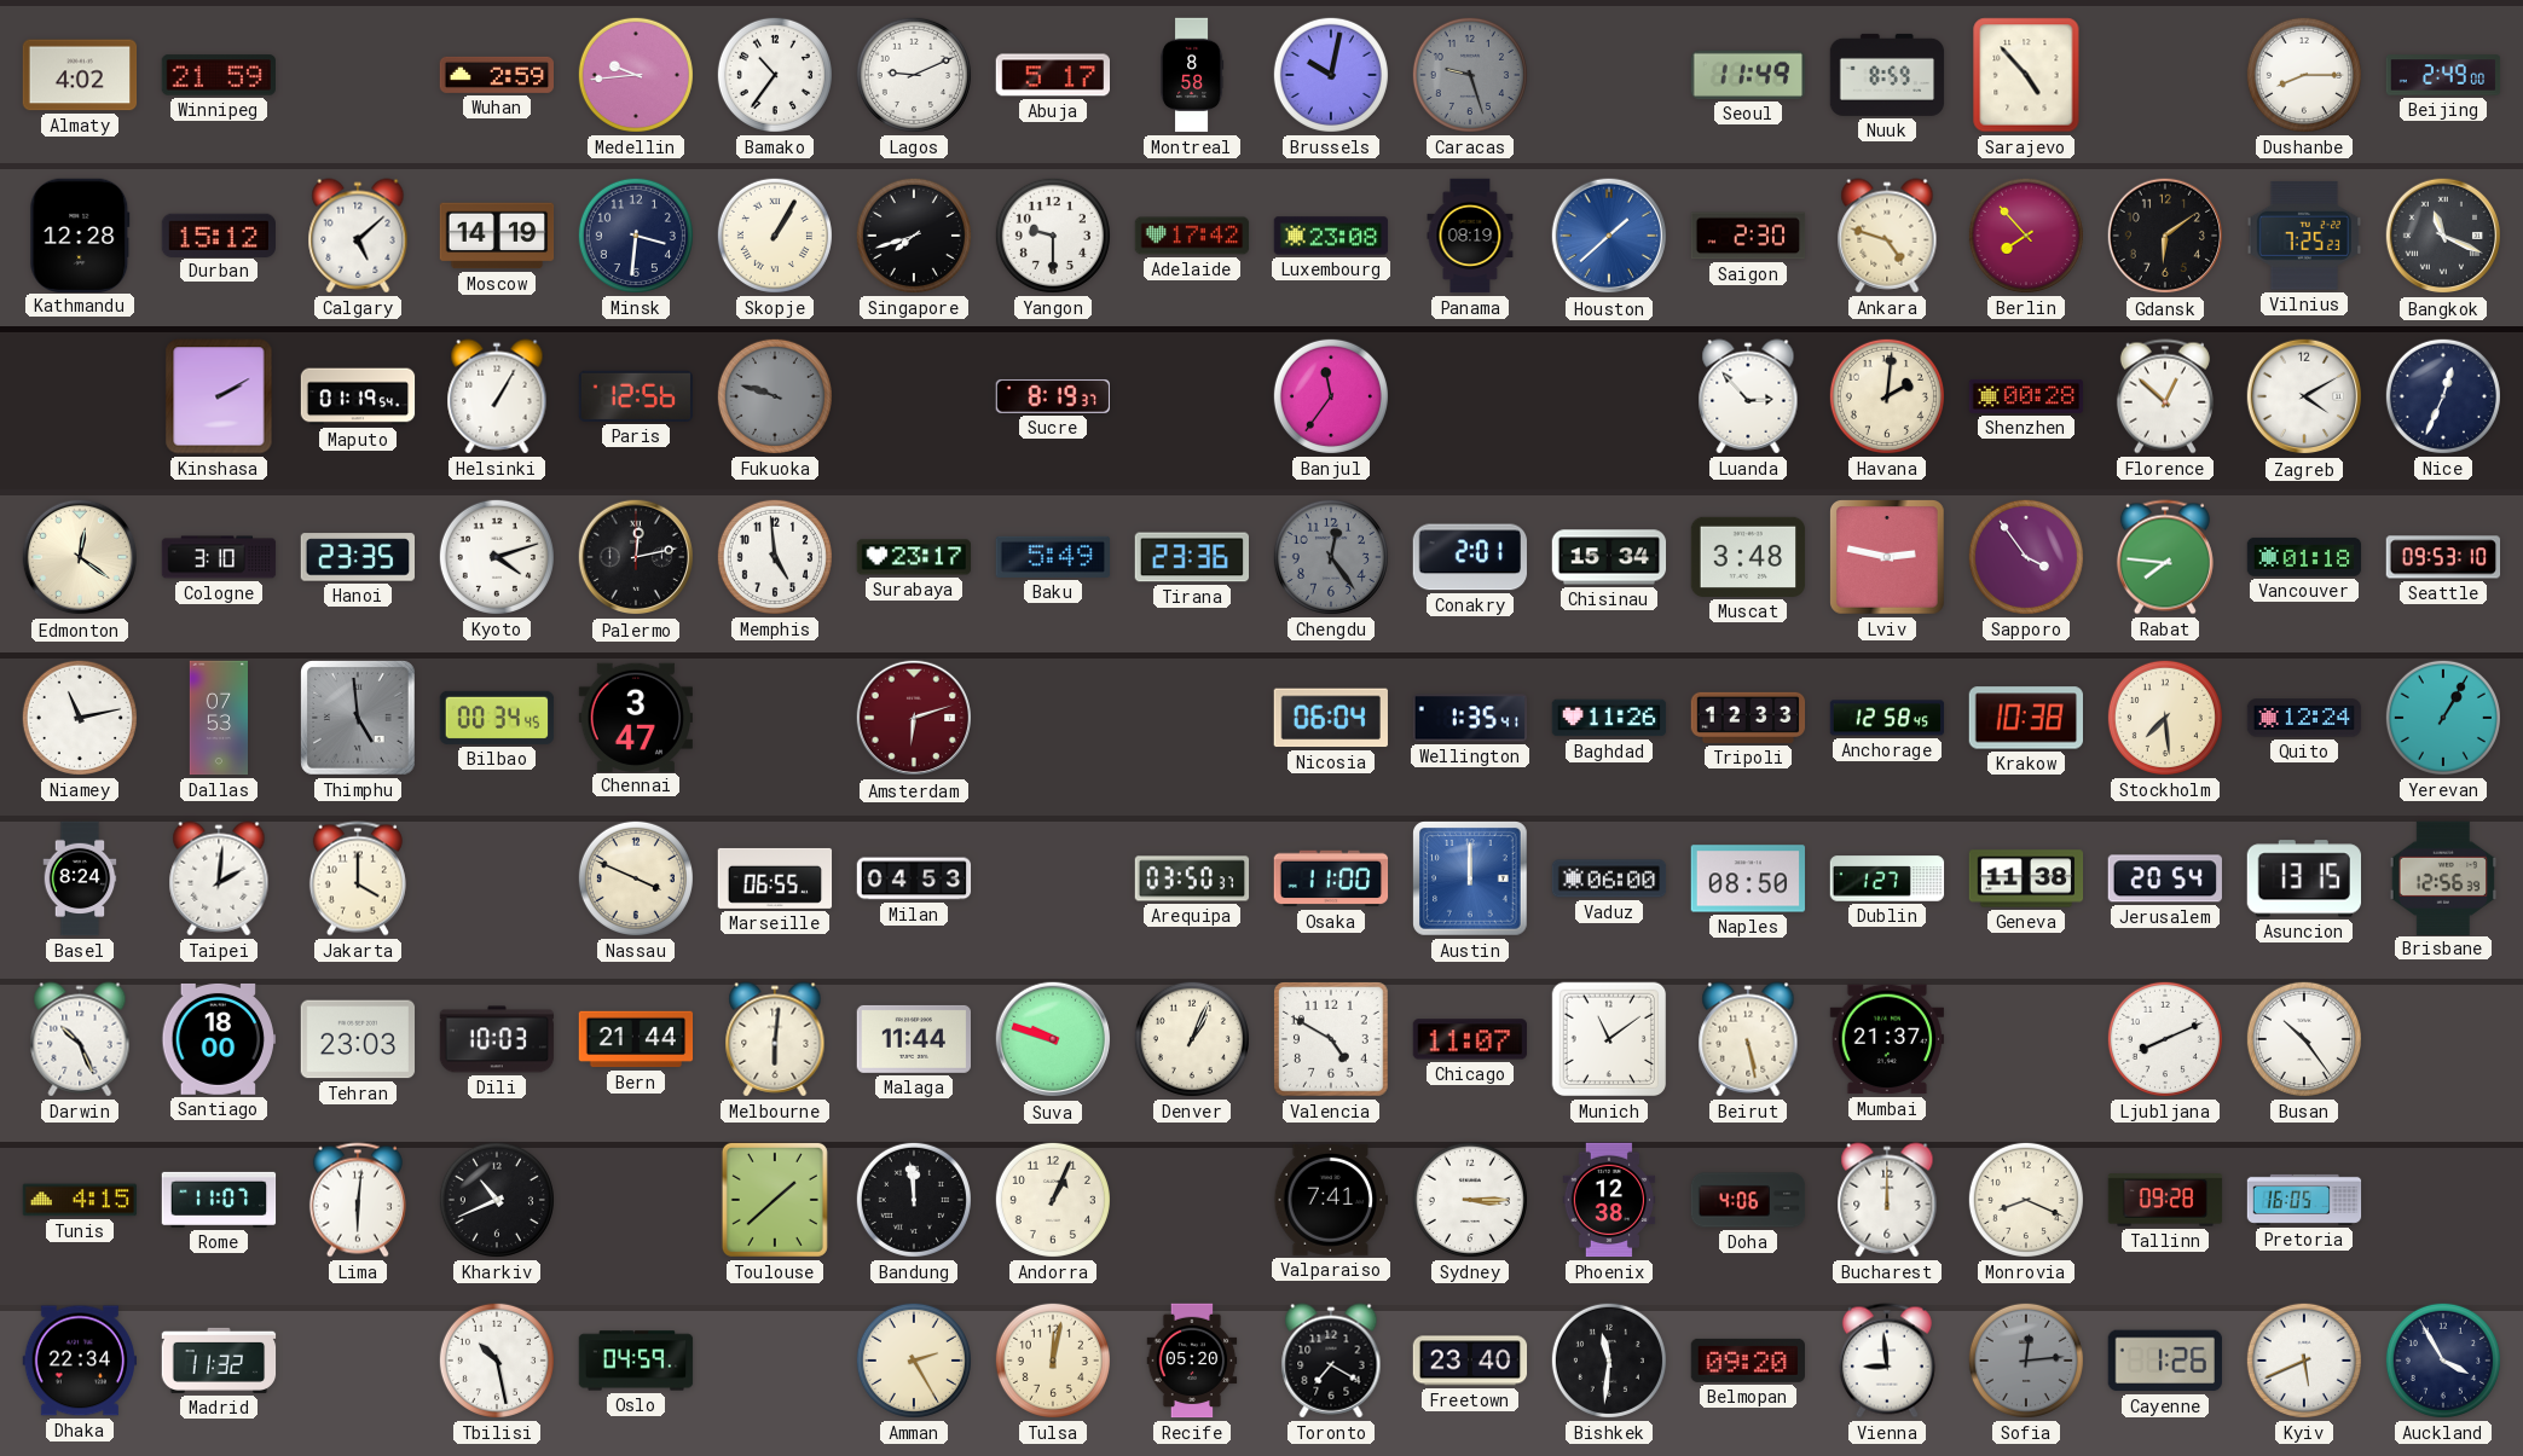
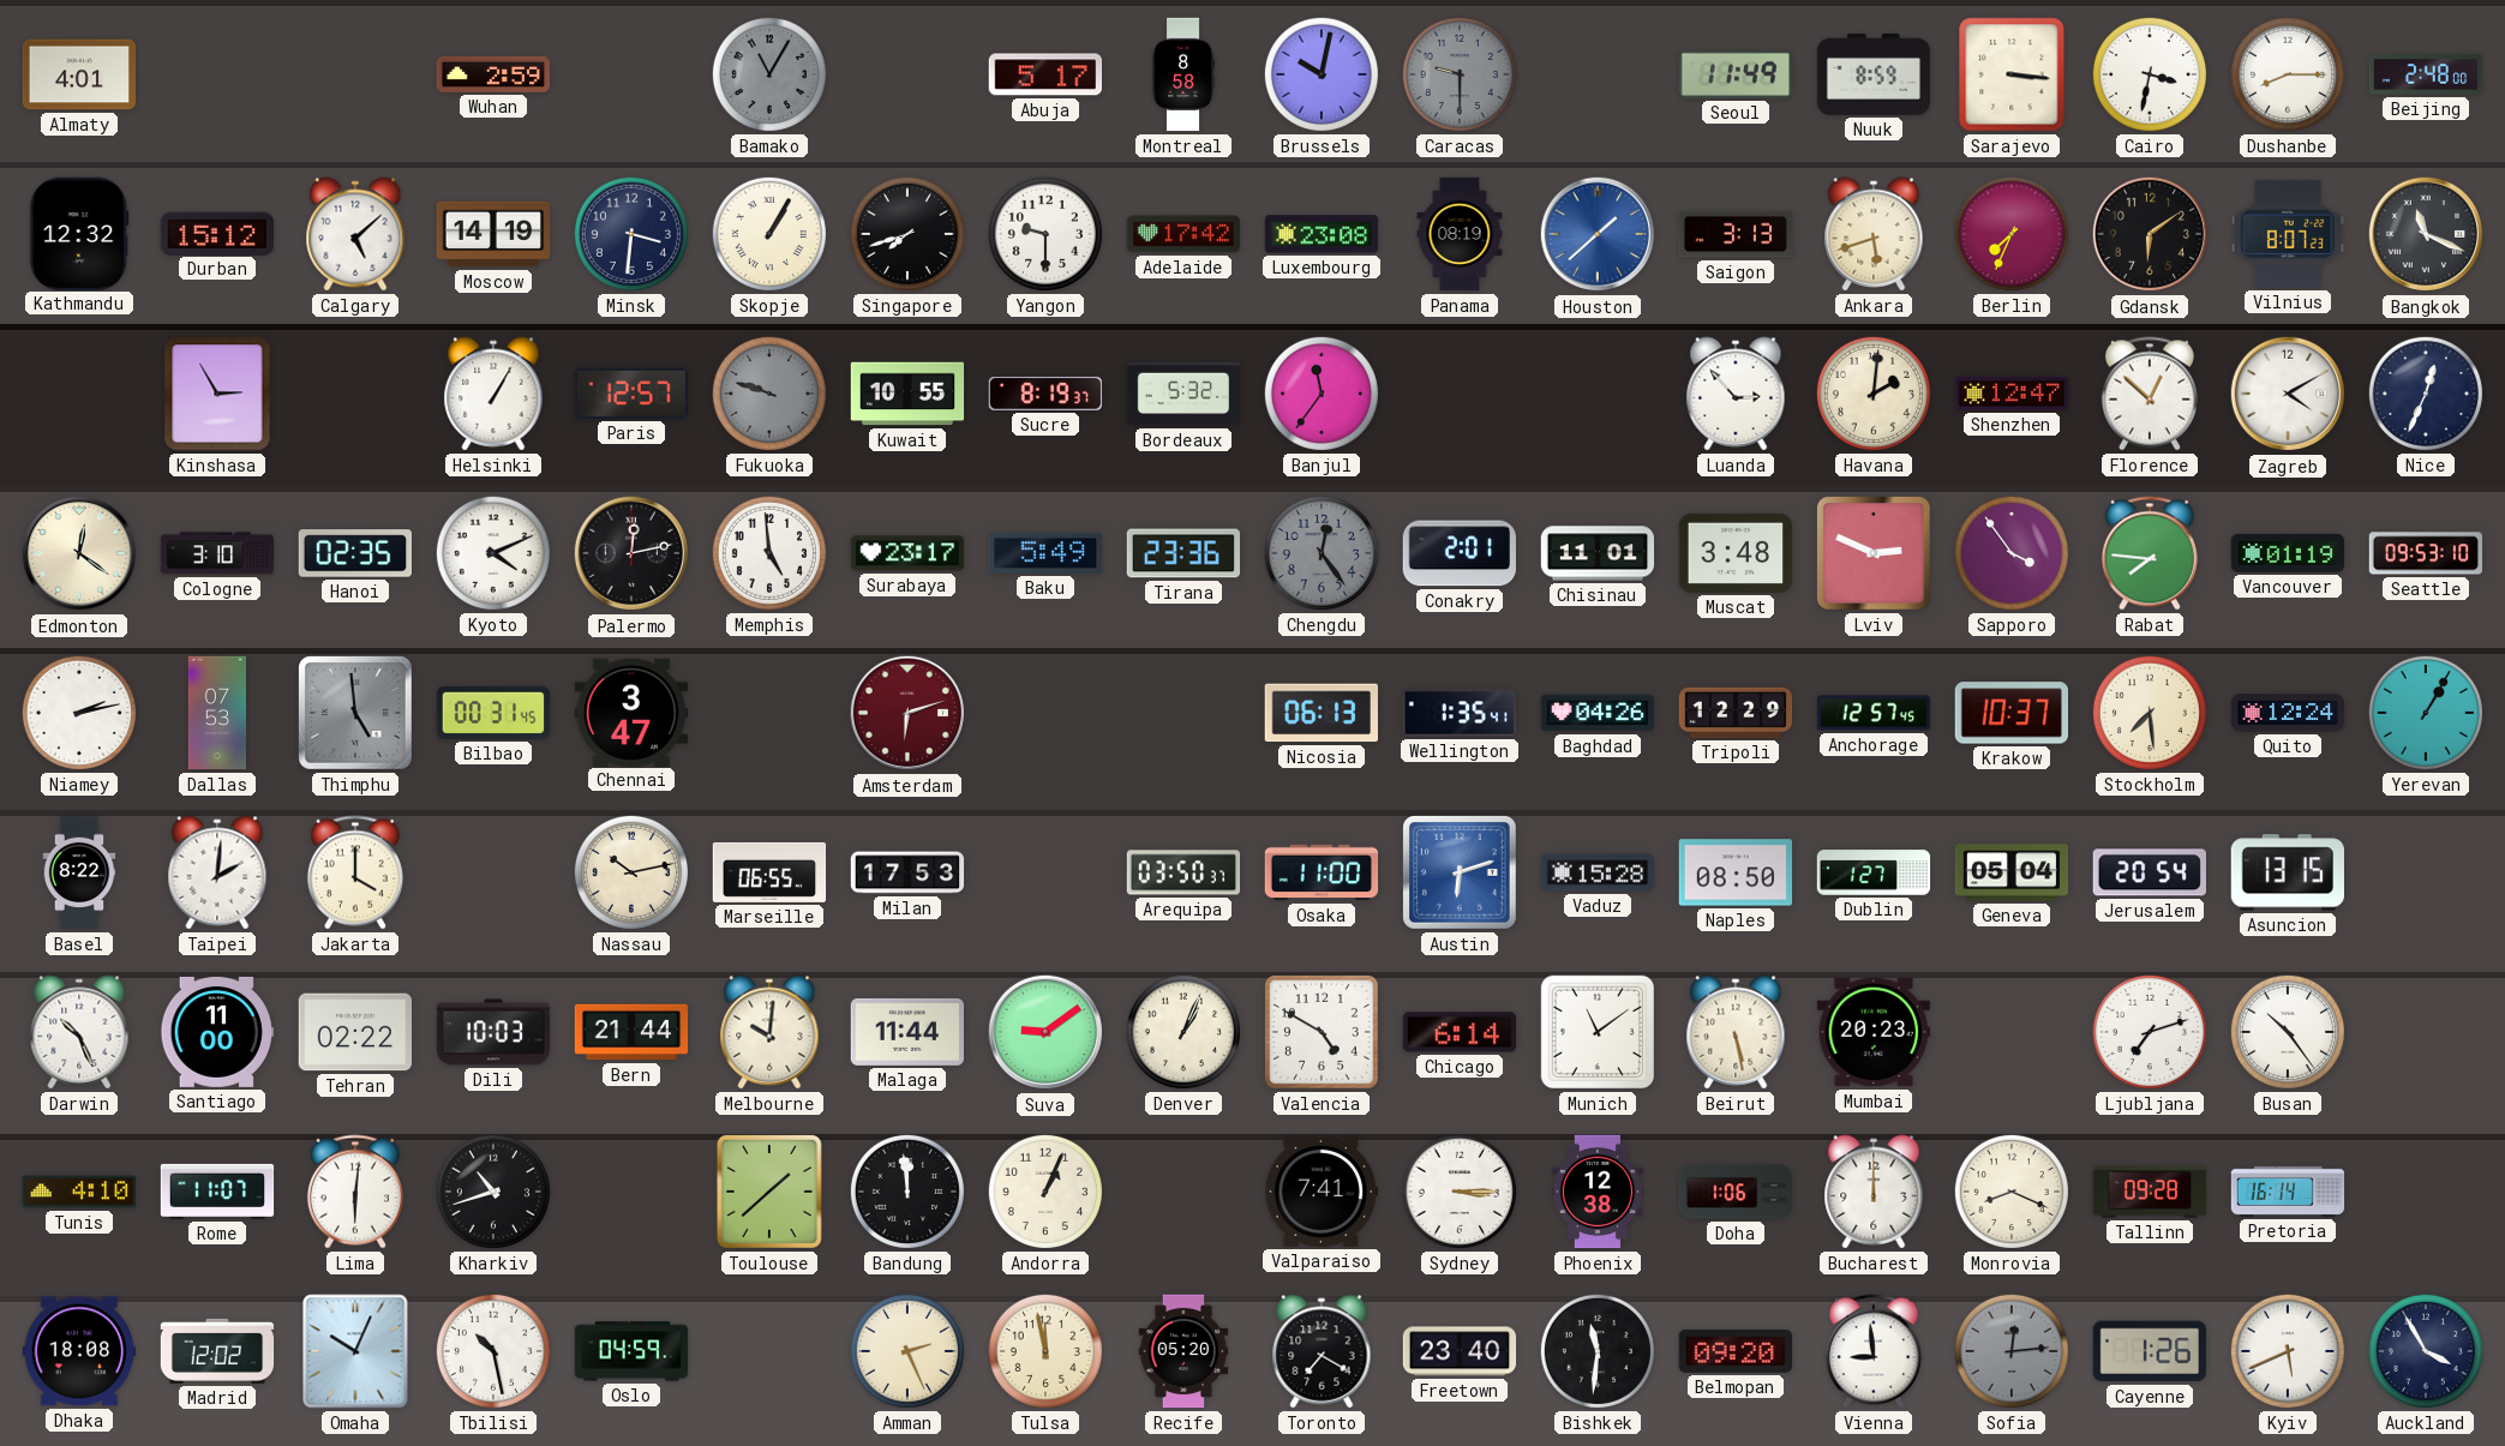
Almaty: 4:02 -> 4:01
Winnipeg: 21:59 -> none
Medellin: 9:44 -> none
Bamako: 10:36 -> 11:05
Bamako dial: white -> grey
Lagos: 9:11 -> none
Caracas: 9:27 -> 9:30
Sarajevo: 4:53 -> 3:16
Cairo: none -> 3:32
Beijing: 2:49 -> 2:48
Kathmandu: 12:28 -> 12:32
Saigon: 2:30 -> 3:13
Ankara: 4:48 -> 5:42
Berlin: 7:53 -> 7:34
Vilnius: 7:25 -> 8:07
Kinshasa: 2:10 -> 2:55
Maputo: 01:19 -> none
Paris: 12:56 -> 12:57
Kuwait: none -> 10:55
Bordeaux: none -> 5:32
Shenzhen: 00:28 -> 12:47
Hanoi: 23:35 -> 02:35
Kyoto: 4:12 -> 4:11
Chisinau: 15:34 -> 11:01
Lviv: 2:47 -> 2:49
Vancouver: 01:18 -> 01:19
Niamey: 11:13 -> 2:13
Bilbao: 00:34 -> 00:31
Nicosia: 06:04 -> 06:13
Baghdad: 11:26 -> 04:26
Tripoli: 12:33 -> 12:29
Anchorage: 12:58 -> 12:57
Krakow: 10:38 -> 10:37
Basel: 8:24 -> 8:22
Nassau: 3:49 -> 10:13
Milan: 04:53 -> 17:53
Austin: 12:00 -> 6:12
Vaduz: 06:00 -> 15:28
Geneva: 11:38 -> 05:04
Brisbane: 12:56 -> none
Santiago: 18:00 -> 11:00
Tehran: 23:03 -> 02:22
Melbourne: 6:01 -> 10:01
Suva: 9:48 -> 9:09
Chicago: 11:07 -> 6:14
Mumbai: 21:37 -> 20:23
Ljubljana: 8:11 -> 7:12
Tunis: 4:15 -> 4:10
Kharkiv: 10:41 -> 10:42
Doha: 4:06 -> 1:06
Pretoria: 16:05 -> 16:14
Dhaka: 22:34 -> 18:08
Madrid: 11:32 -> 12:02
Omaha: none -> 10:04
Amman: 2:25 -> 2:26
Tulsa: 12:02 -> 11:58
